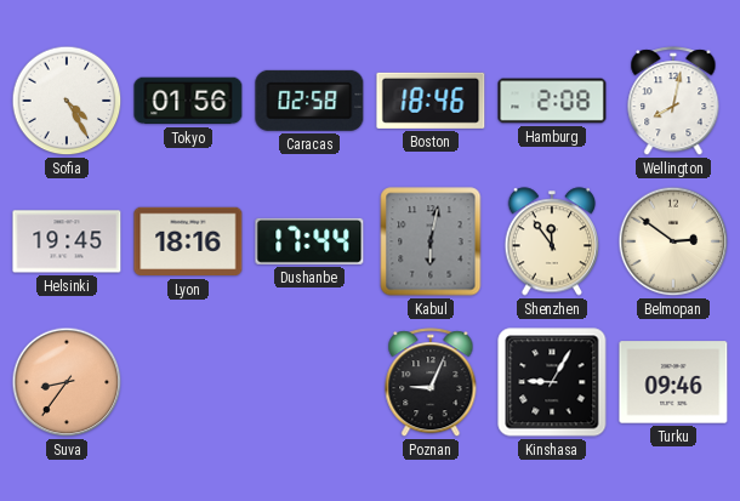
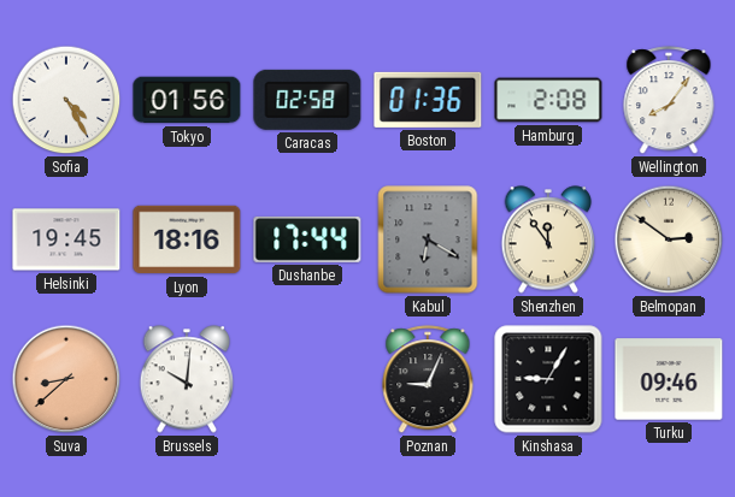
Boston: 18:46 -> 01:36
Wellington: 8:02 -> 8:06
Kabul: 6:02 -> 6:20
Suva: 8:36 -> 8:38
Brussels: none -> 10:01
